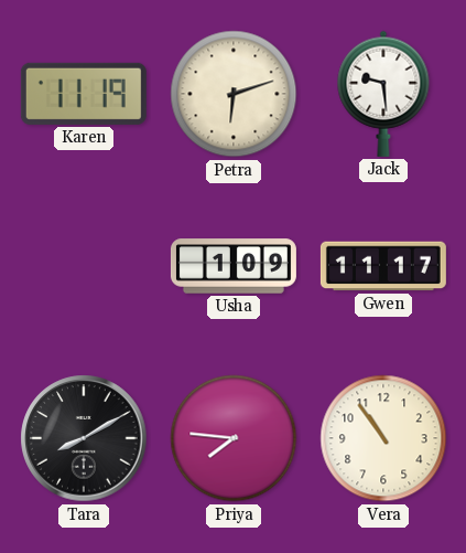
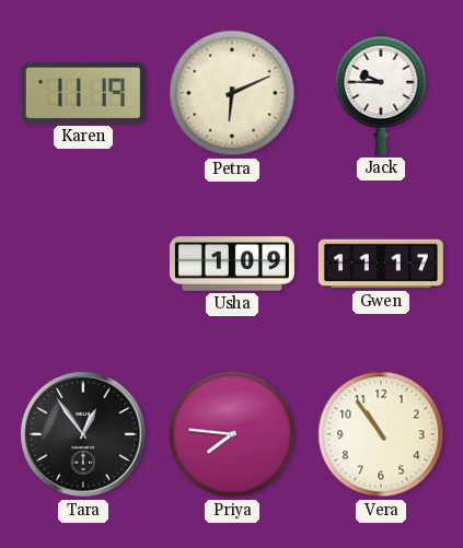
Petra: 6:12 -> 6:11
Jack: 9:29 -> 9:45
Tara: 8:10 -> 12:54
